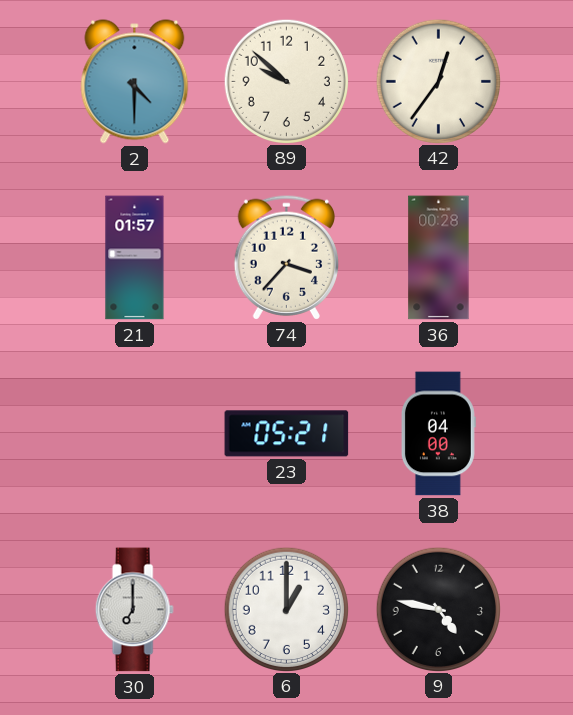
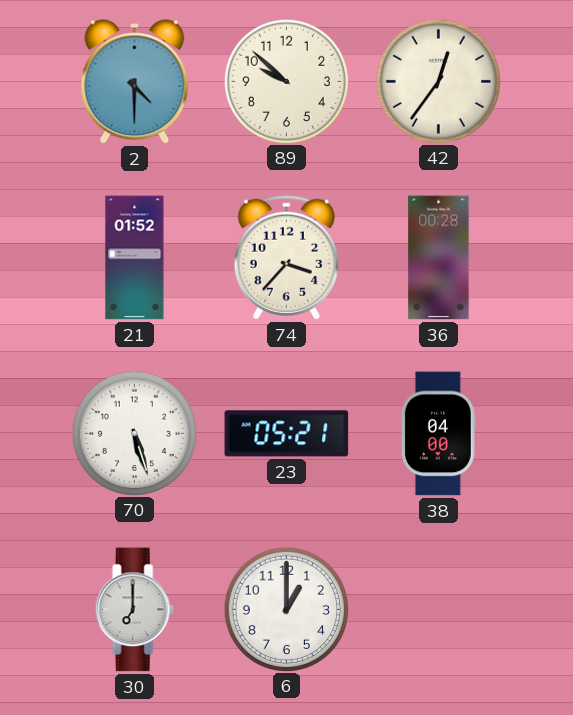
21: 01:57 -> 01:52
70: none -> 5:27
9: 4:47 -> none
